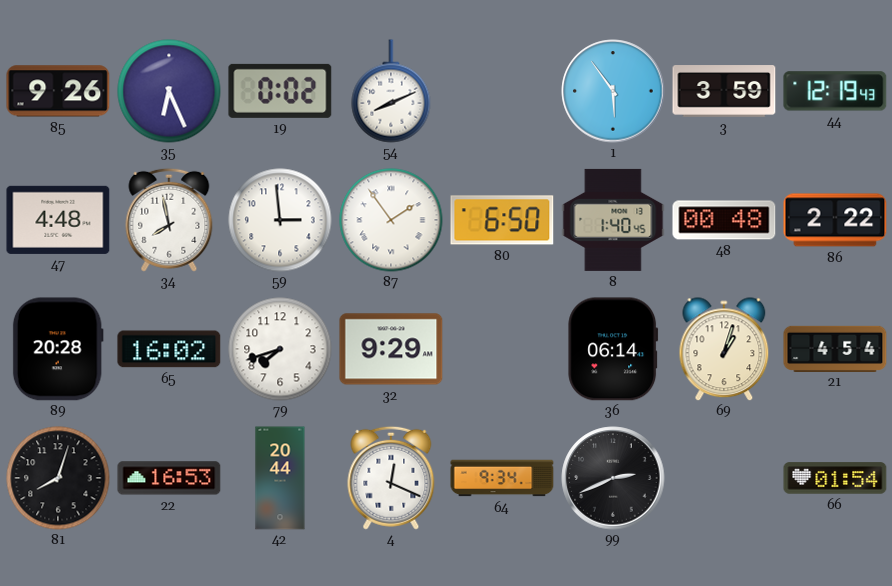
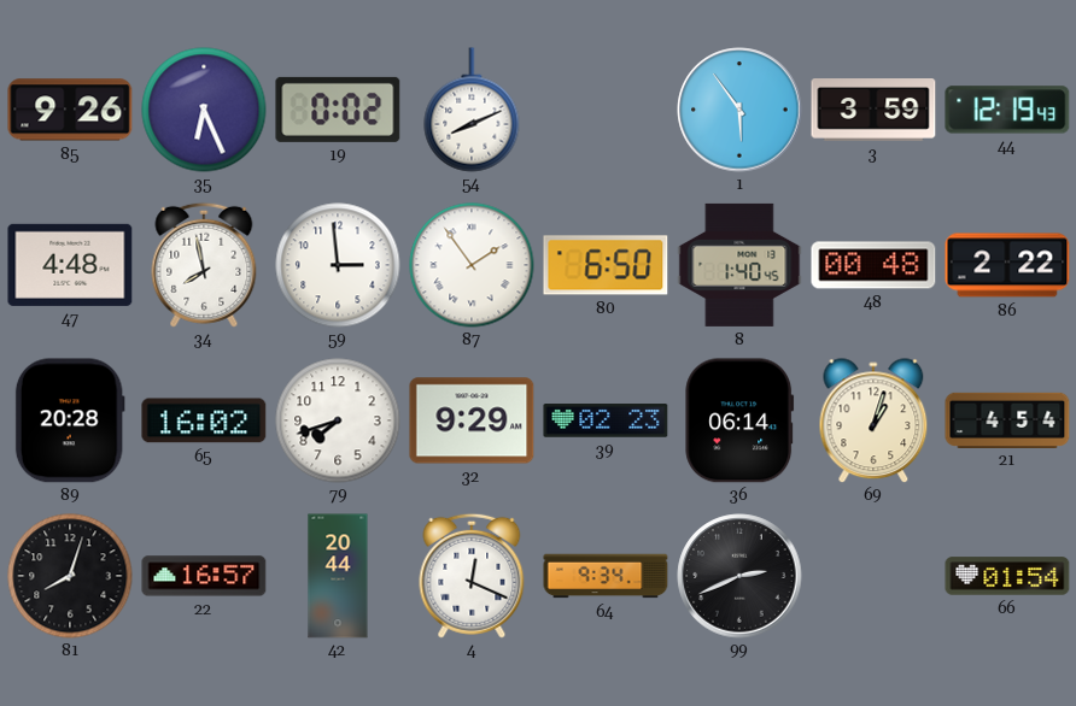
39: none -> 02:23
22: 16:53 -> 16:57
